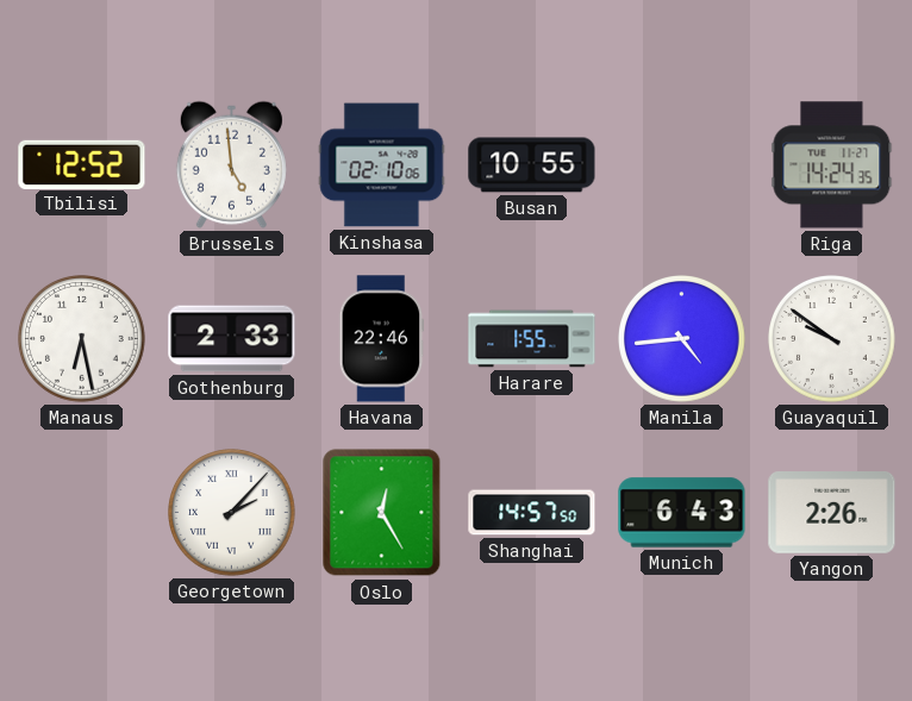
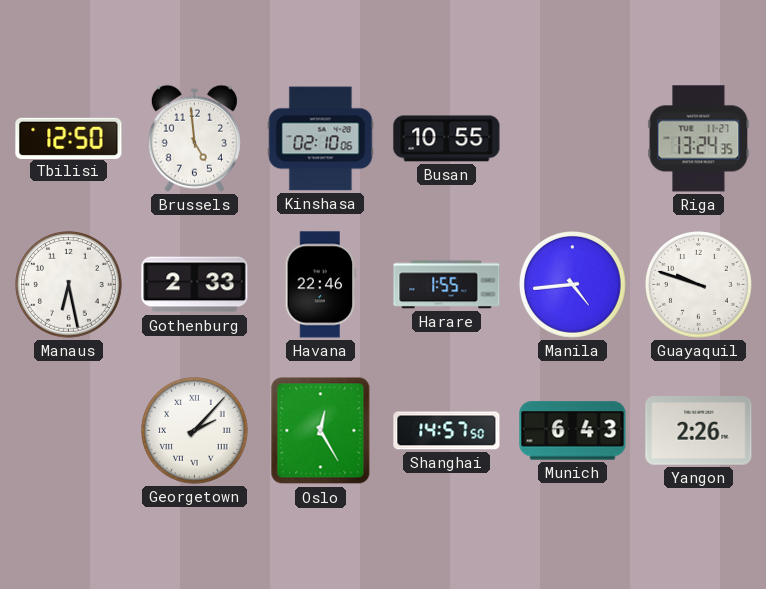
Tbilisi: 12:52 -> 12:50
Riga: 14:24 -> 13:24
Guayaquil: 9:51 -> 9:48
